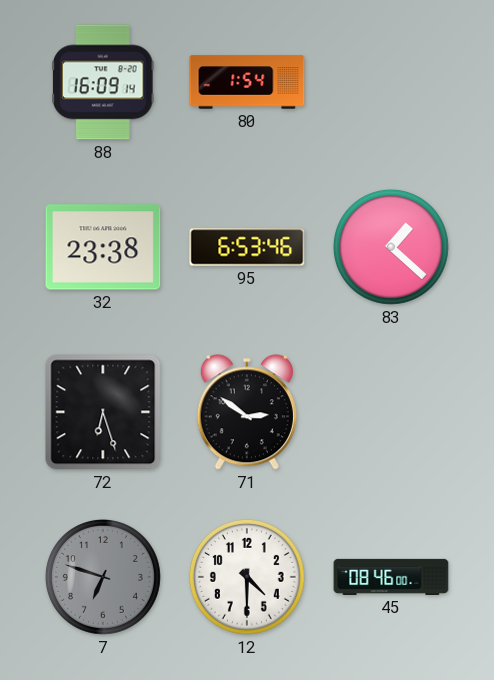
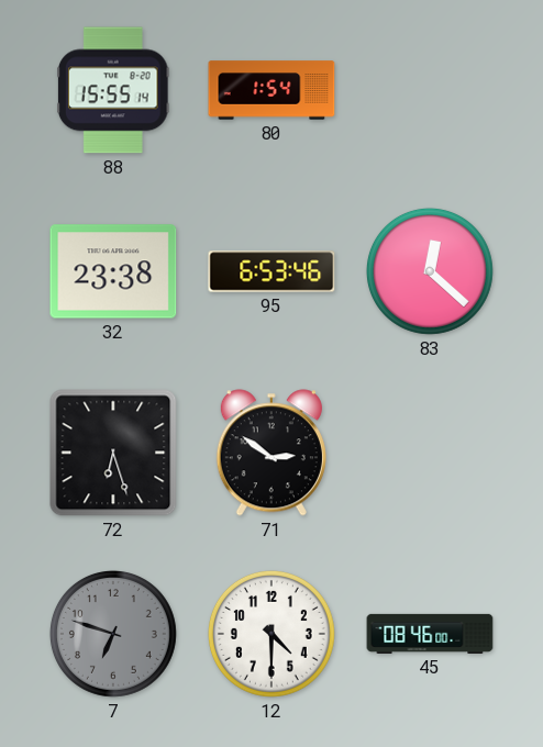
88: 16:09 -> 15:55
83: 1:22 -> 12:22
